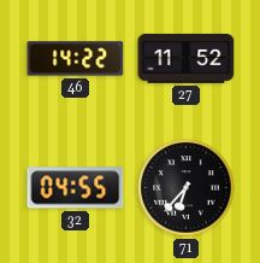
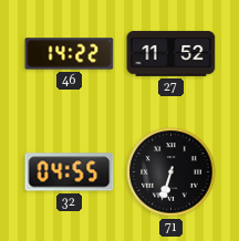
71: 6:37 -> 6:33
